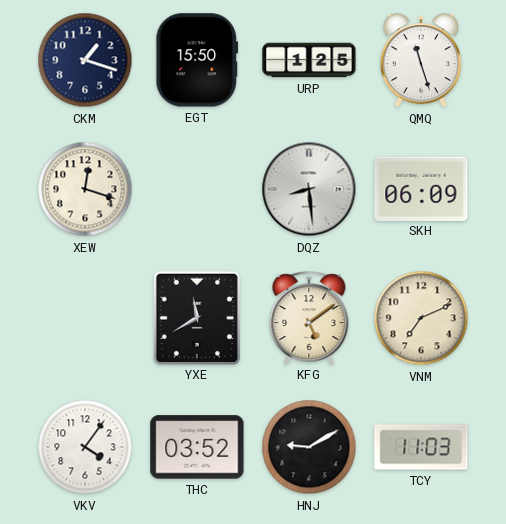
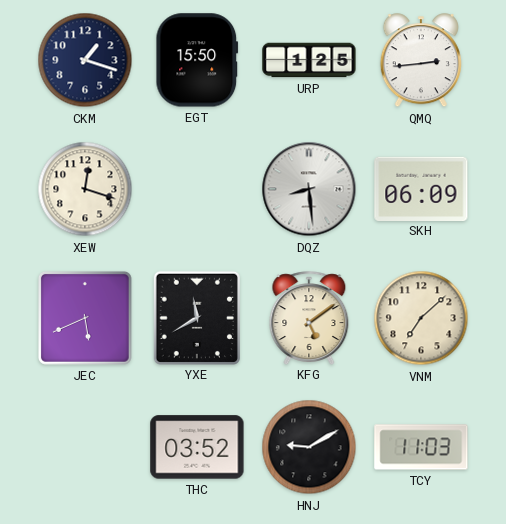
QMQ: 11:27 -> 2:44
JEC: none -> 5:41
VNM: 7:11 -> 7:08
VKV: 4:06 -> none
